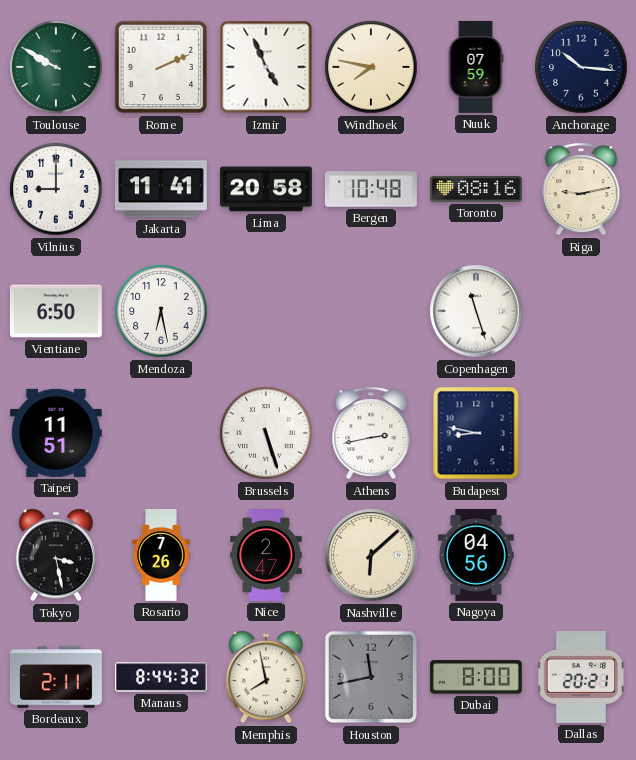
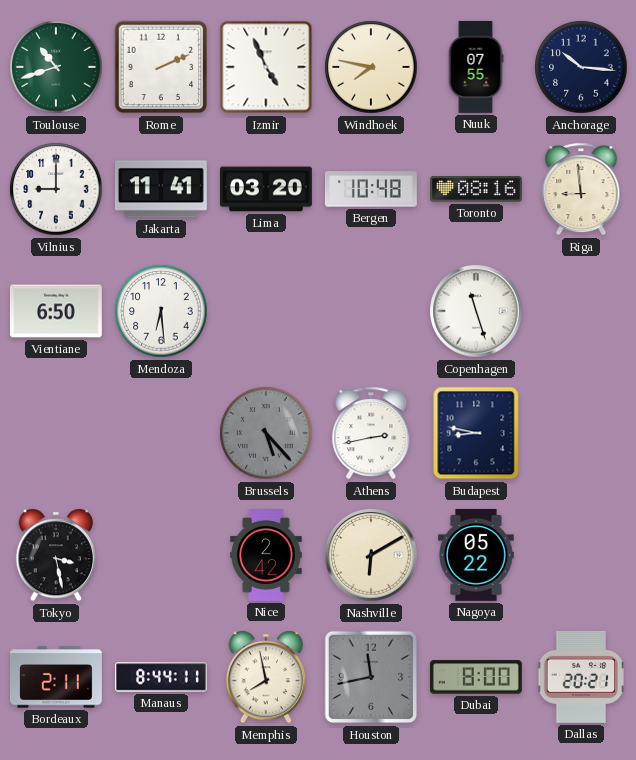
Toulouse: 9:50 -> 10:42
Nuuk: 07:59 -> 07:55
Lima: 20:58 -> 03:20
Riga: 9:13 -> 8:59
Mendoza: 6:28 -> 6:29
Taipei: 11:51 -> none
Brussels: 5:27 -> 5:23
Brussels dial: white -> grey
Rosario: 7:26 -> none
Nice: 2:47 -> 2:42
Nashville: 6:08 -> 6:10
Nagoya: 04:56 -> 05:22
Manaus: 8:44:32 -> 8:44:11
